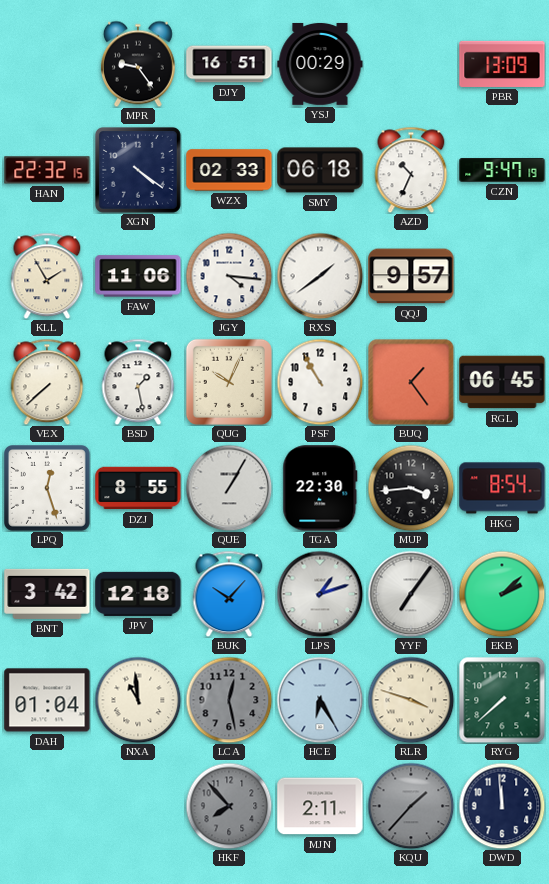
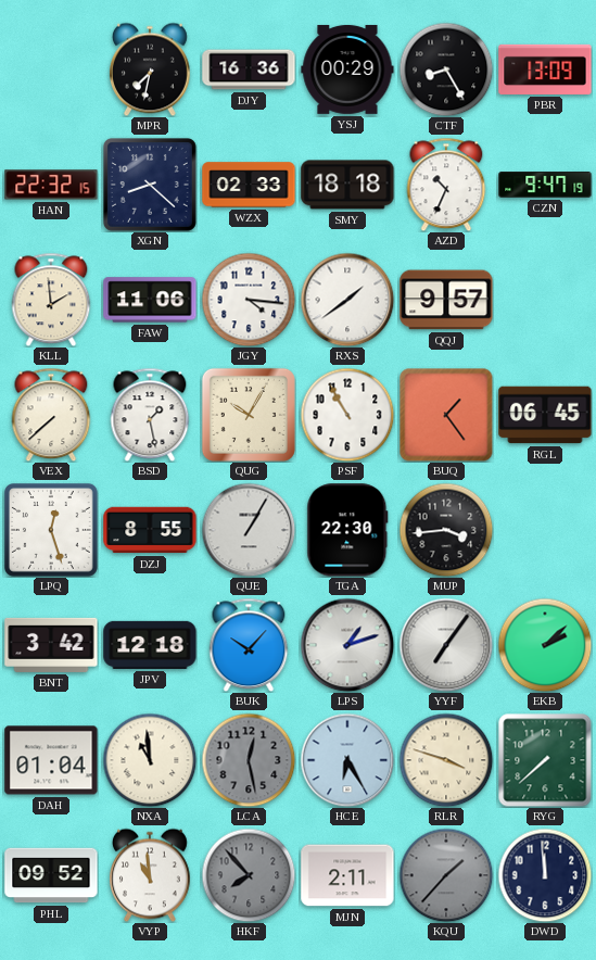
MPR: 9:24 -> 7:32
DJY: 16:51 -> 16:36
CTF: none -> 8:25
XGN: 4:21 -> 8:22
SMY: 06:18 -> 18:18
KLL: 1:55 -> 1:59
QUG: 10:04 -> 10:05
HKG: 8:54 -> none
PHL: none -> 09:52
VYP: none -> 10:59
